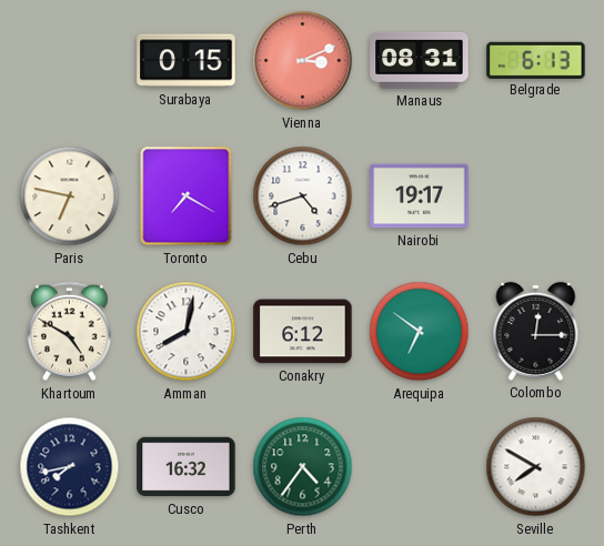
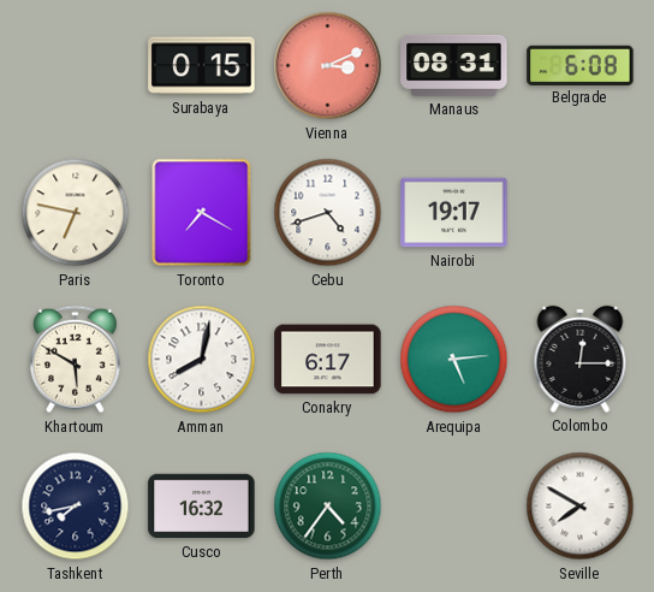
Belgrade: 6:13 -> 6:08
Khartoum: 4:50 -> 5:50
Conakry: 6:12 -> 6:17
Arequipa: 6:51 -> 5:14
